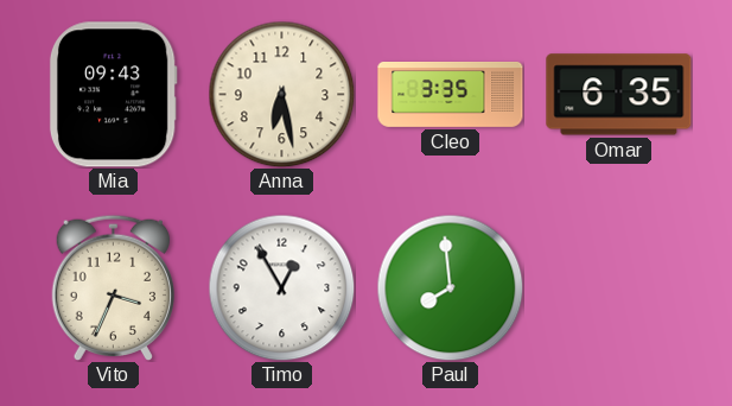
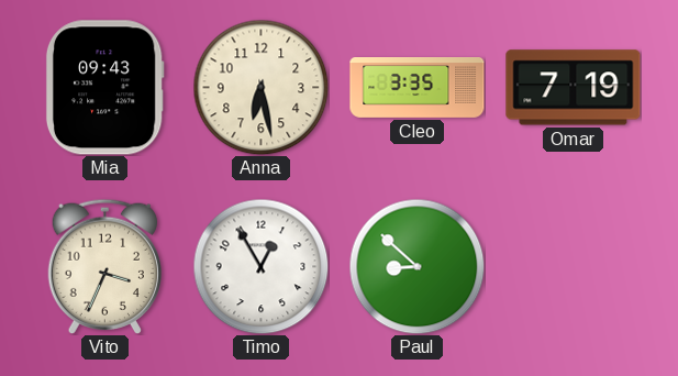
Omar: 6:35 -> 7:19
Paul: 7:59 -> 8:52
